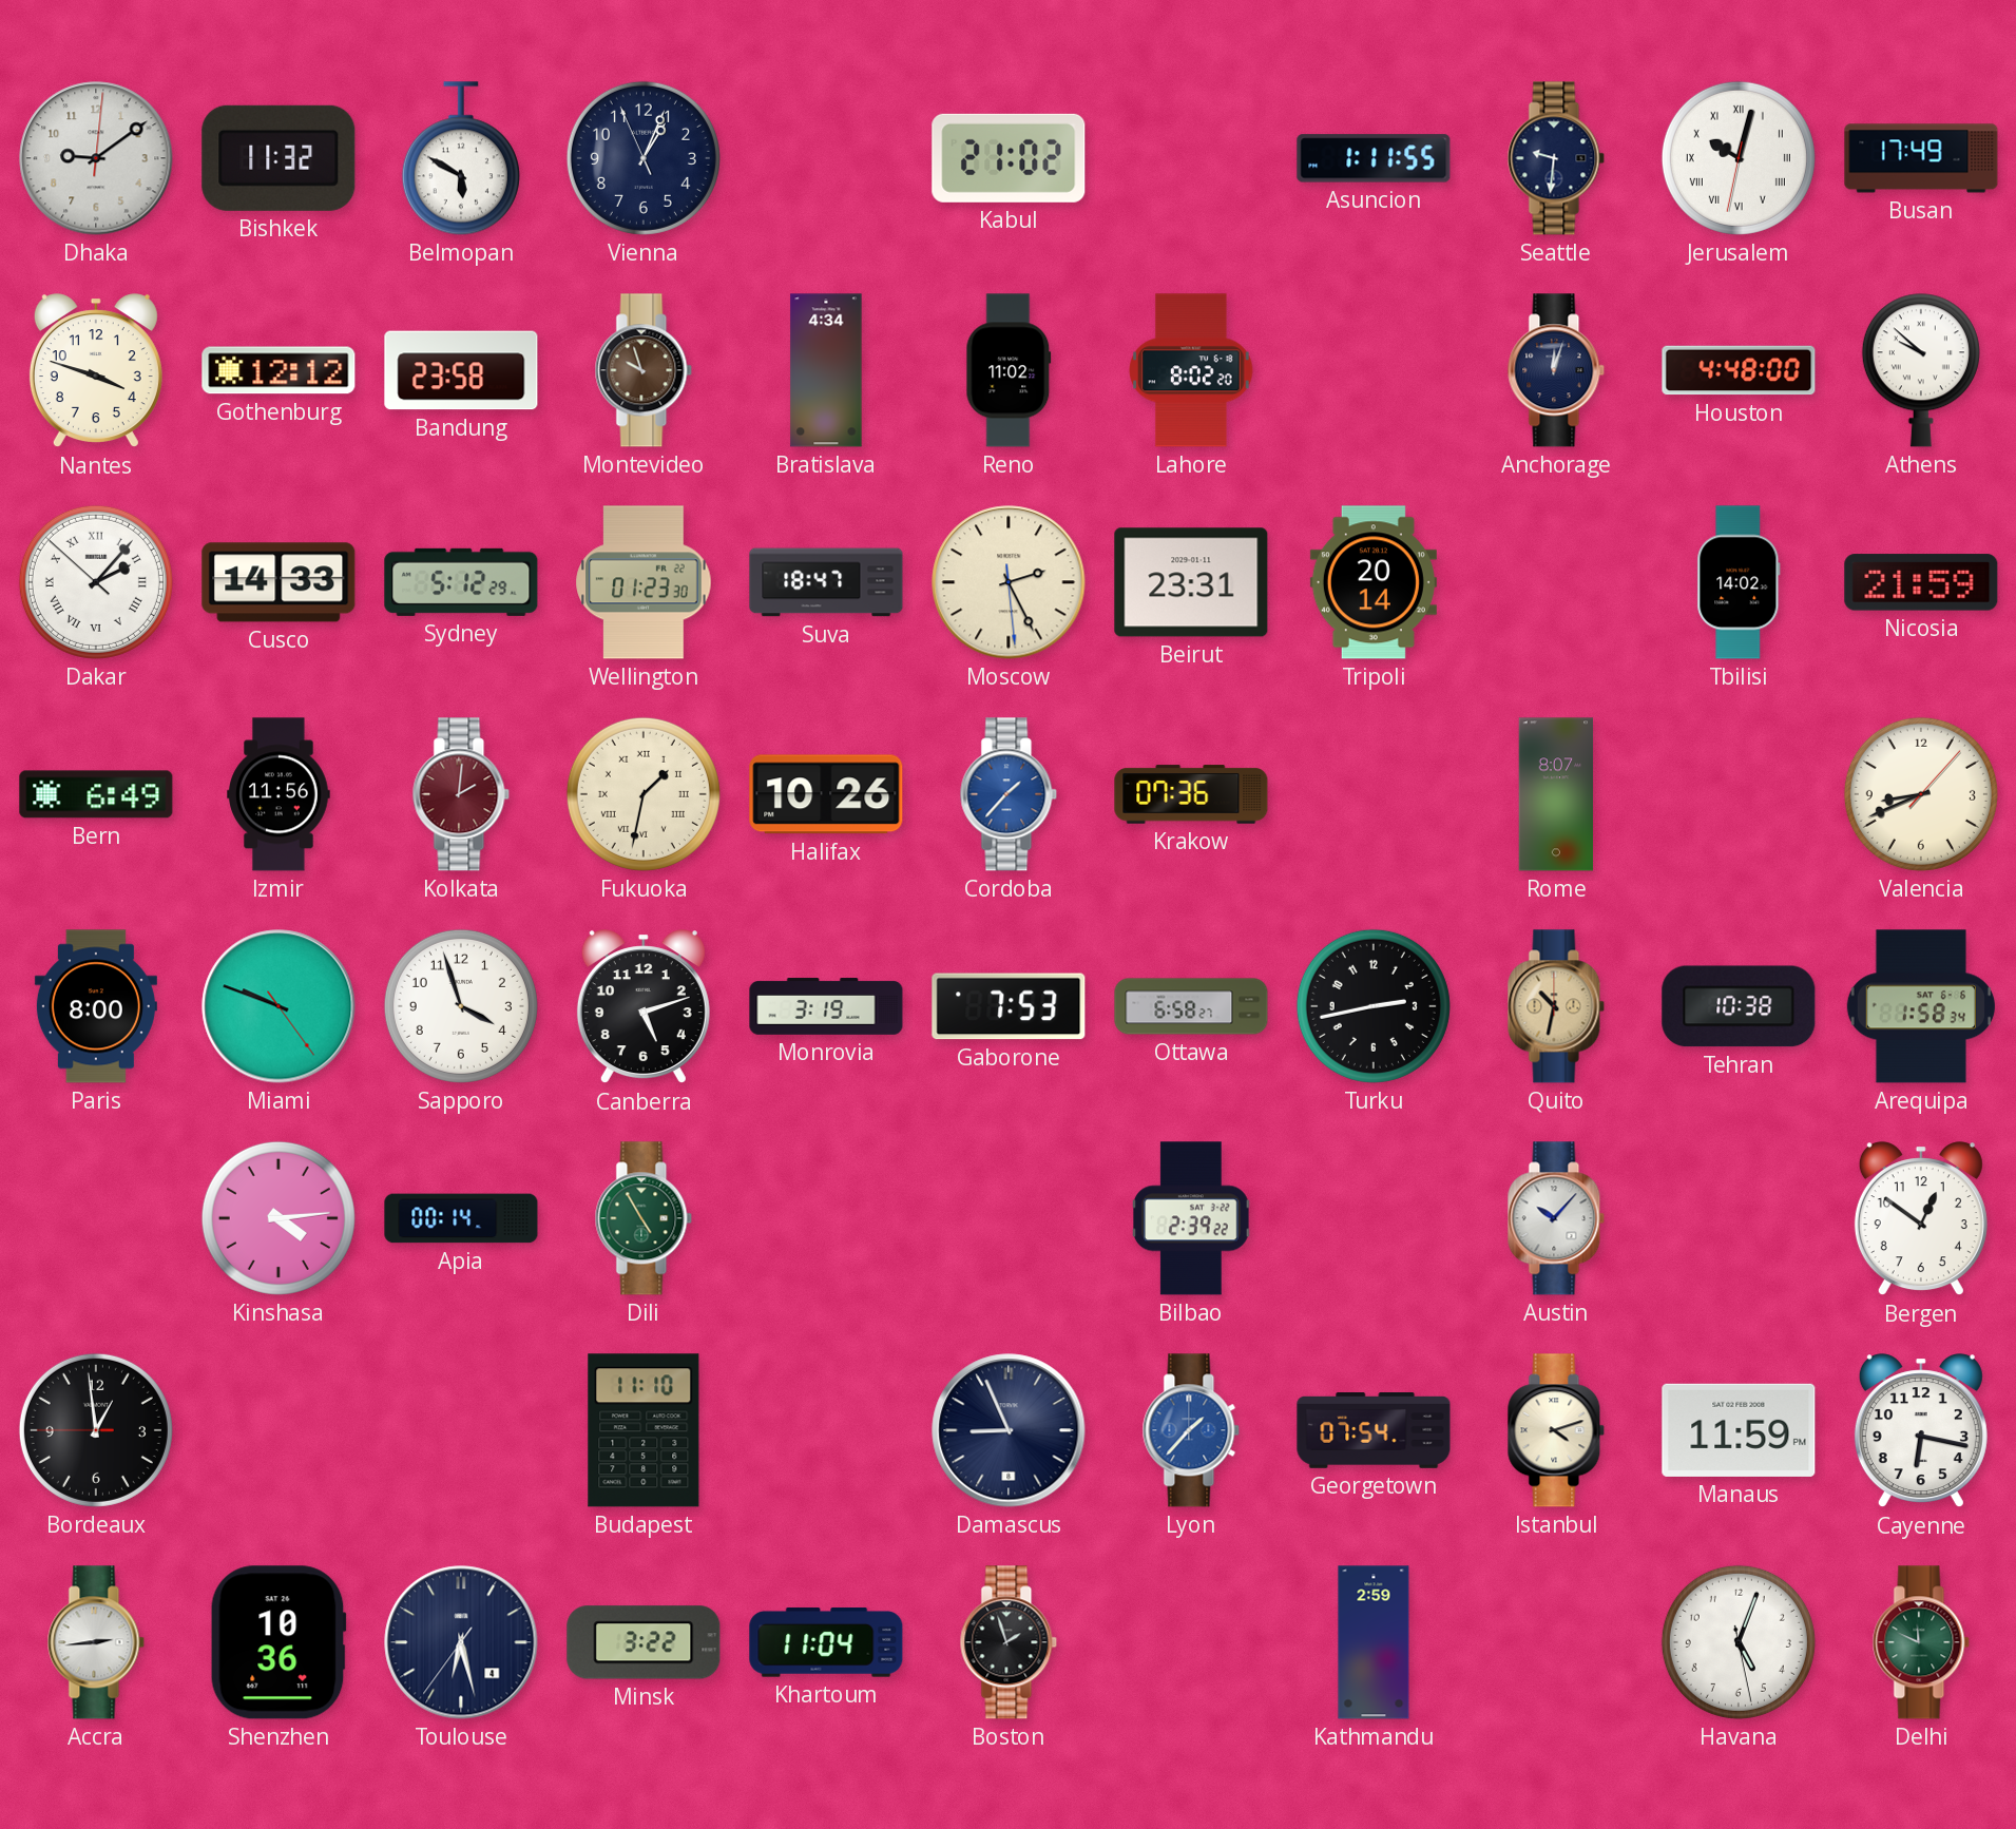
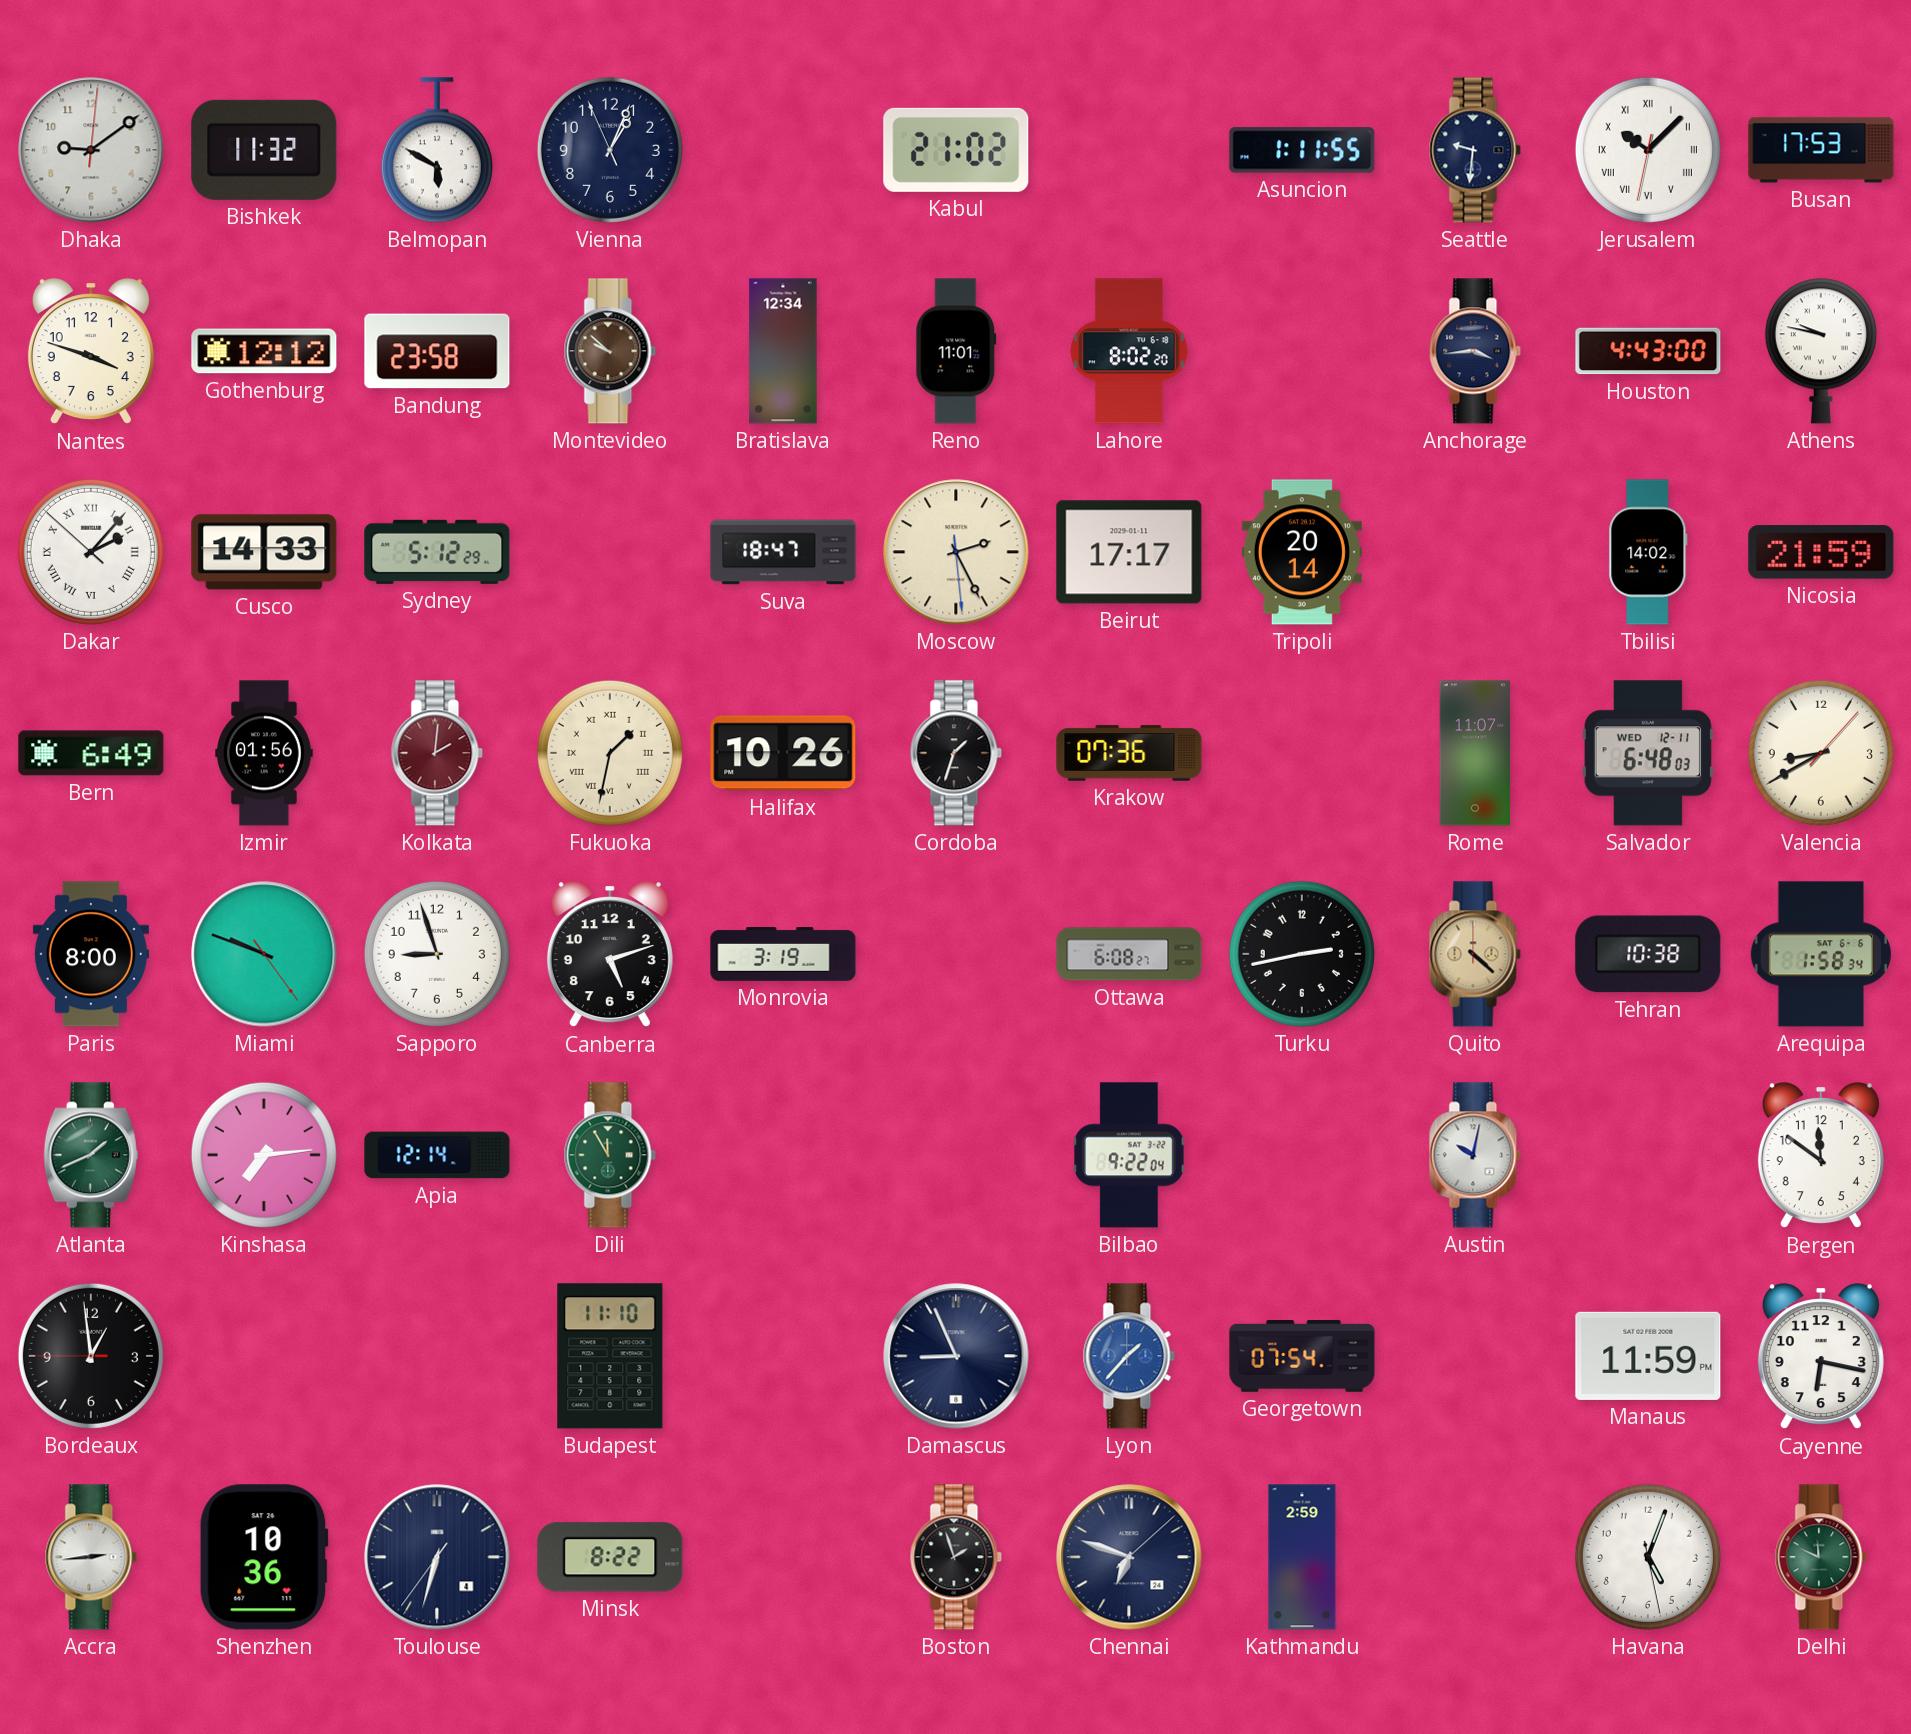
Jerusalem: 10:02 -> 10:07
Busan: 17:49 -> 17:53
Montevideo: 9:57 -> 9:52
Bratislava: 4:34 -> 12:34
Reno: 11:02 -> 11:01
Anchorage: 12:03 -> 3:44
Houston: 4:48 -> 4:43
Athens: 9:52 -> 9:47
Wellington: 01:23 -> none
Beirut: 23:31 -> 17:17
Izmir: 11:56 -> 01:56
Cordoba: 1:37 -> 1:33
Cordoba dial: blue -> black
Rome: 8:07 -> 11:07
Salvador: none -> 6:48
Valencia: 8:41 -> 8:40
Sapporo: 3:57 -> 8:57
Gaborone: 7:53 -> none
Ottawa: 6:58 -> 6:08
Quito: 10:32 -> 4:22
Atlanta: none -> 1:41
Kinshasa: 4:14 -> 7:14
Apia: 00:14 -> 12:14
Dili: 4:55 -> 11:55
Bilbao: 2:39 -> 9:22
Austin: 10:07 -> 10:02
Bergen: 12:51 -> 11:51
Istanbul: 4:12 -> none
Toulouse: 6:27 -> 6:32
Minsk: 3:22 -> 8:22
Khartoum: 11:04 -> none
Chennai: none -> 6:48
